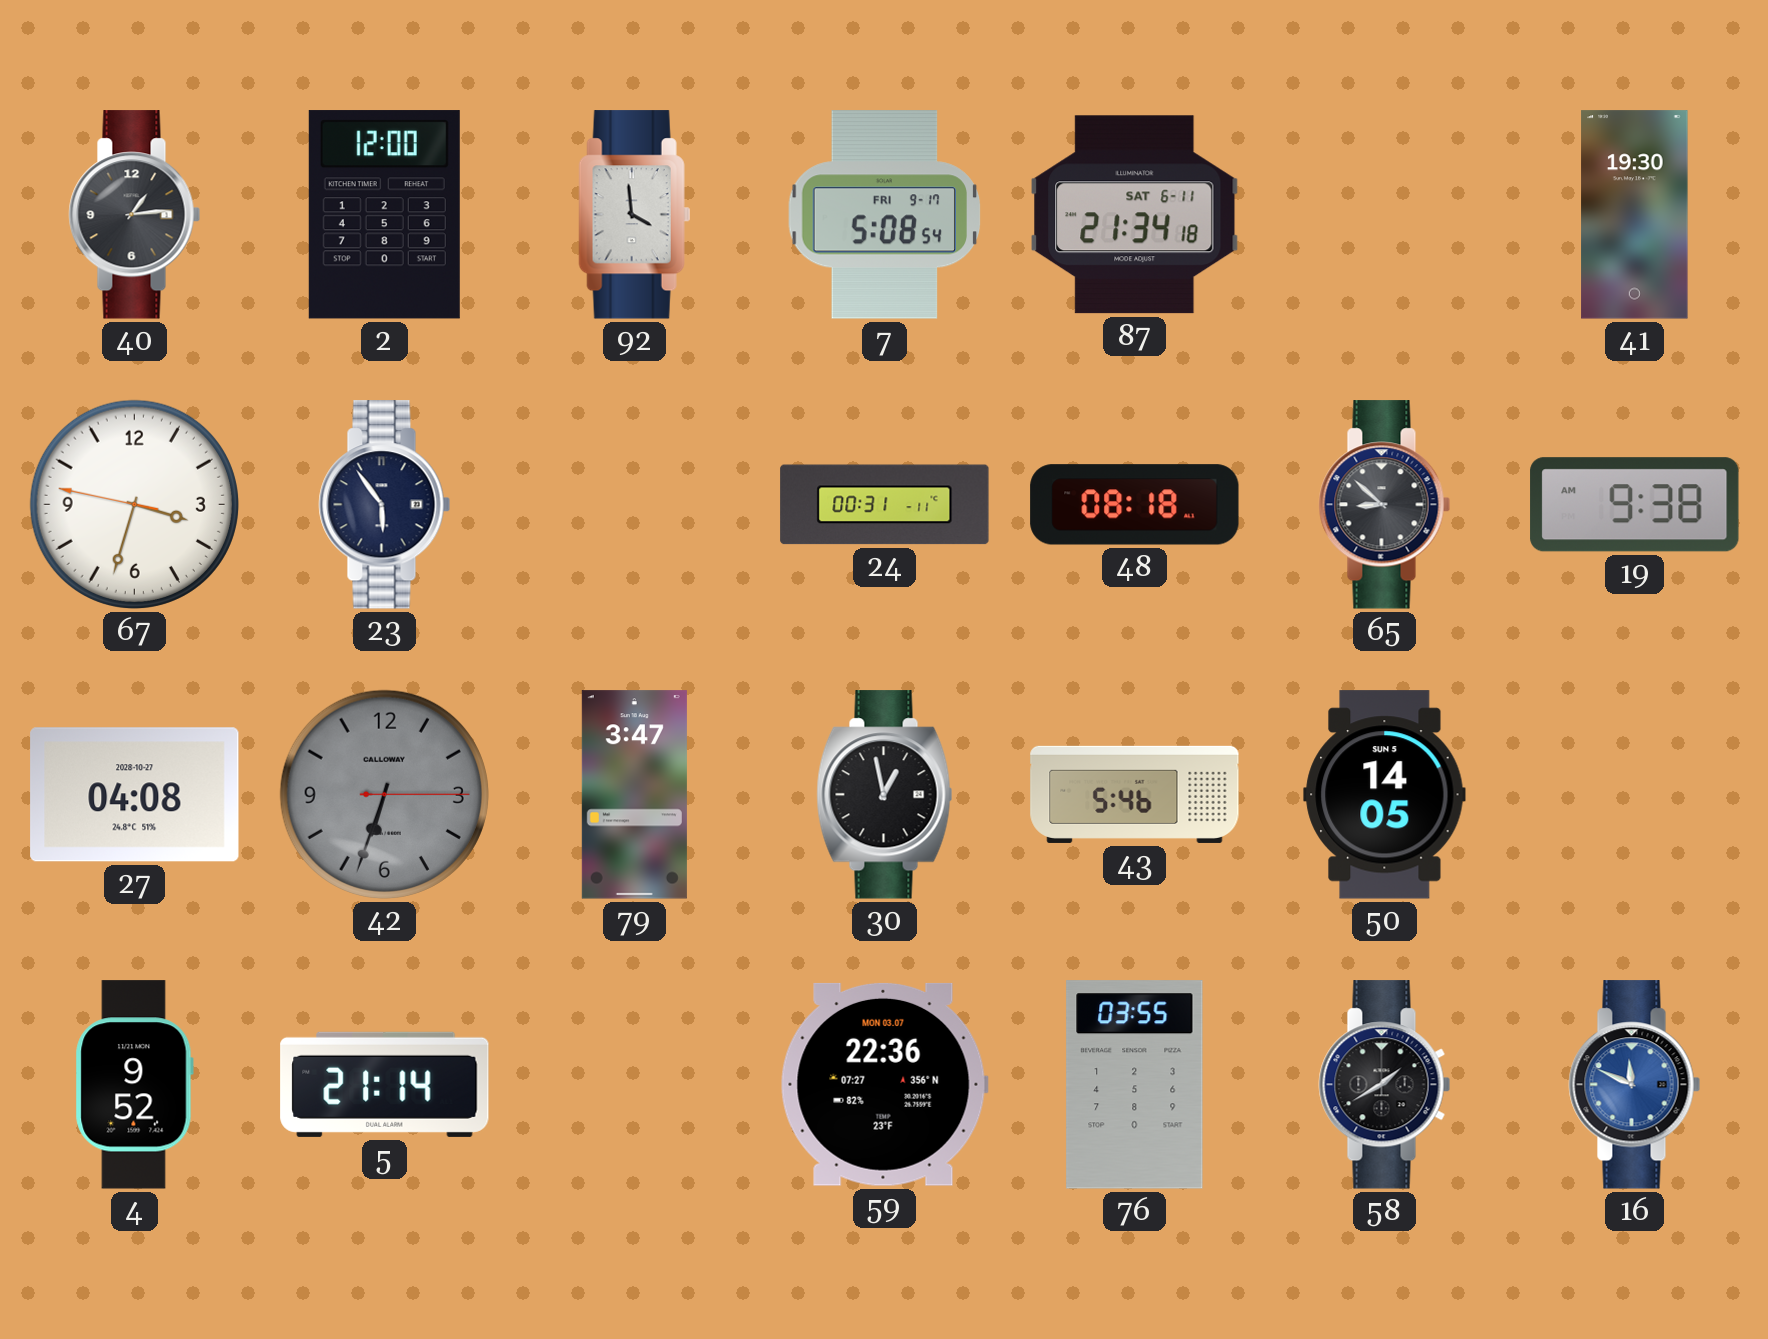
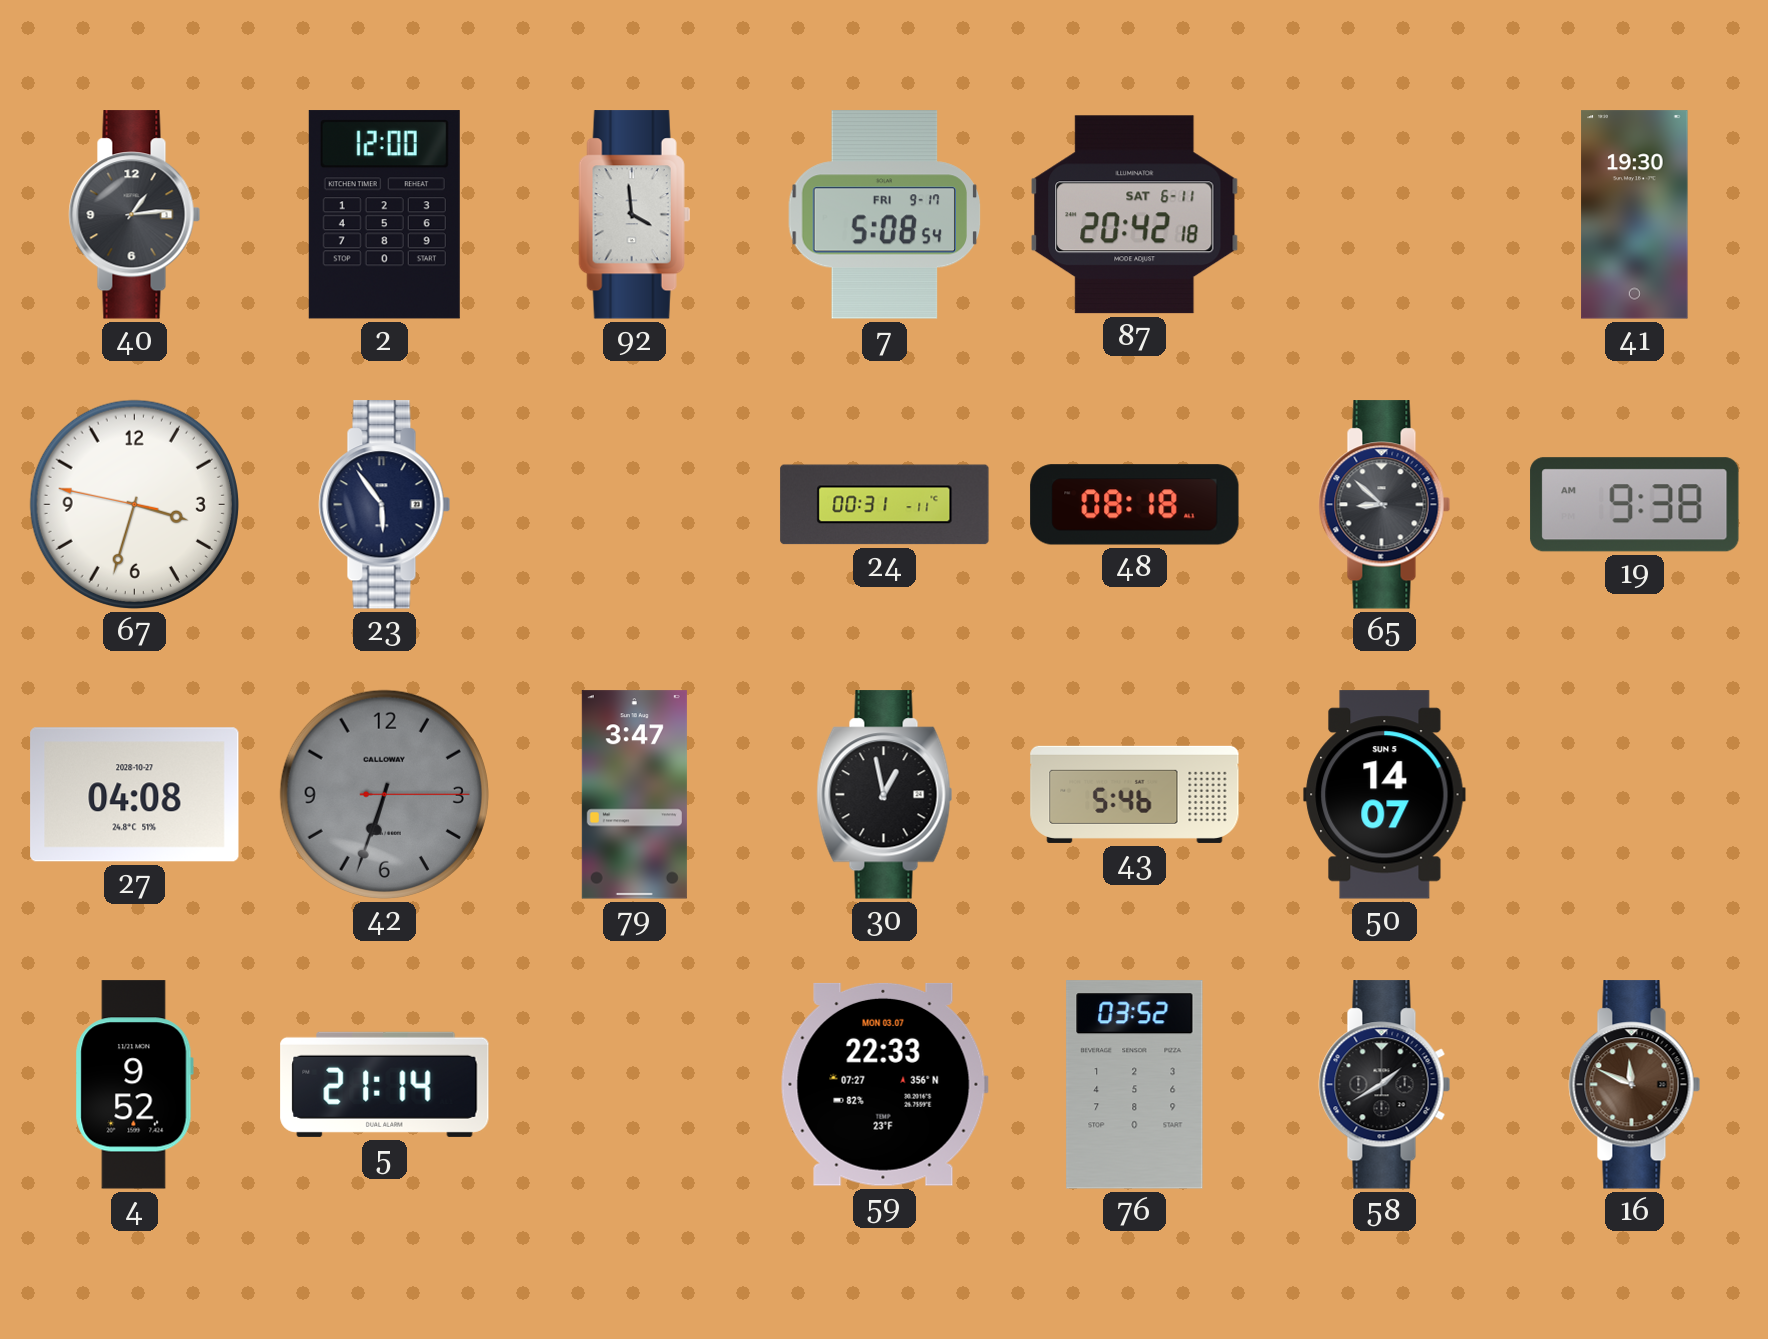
87: 21:34 -> 20:42
50: 14:05 -> 14:07
59: 22:36 -> 22:33
76: 03:55 -> 03:52
16 dial: blue -> brown
